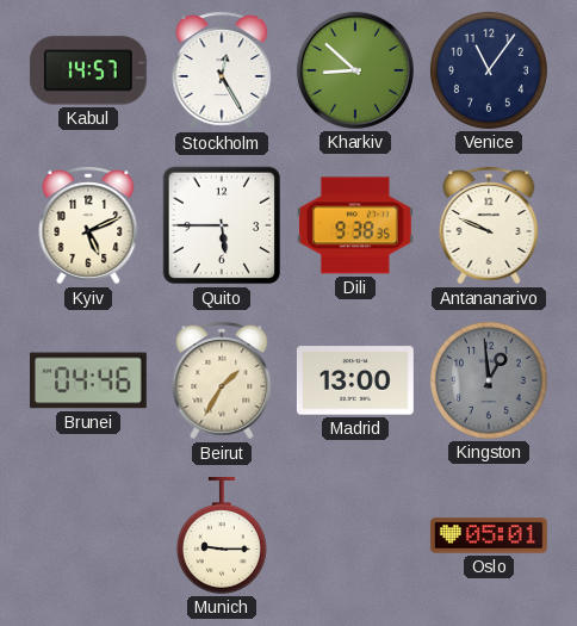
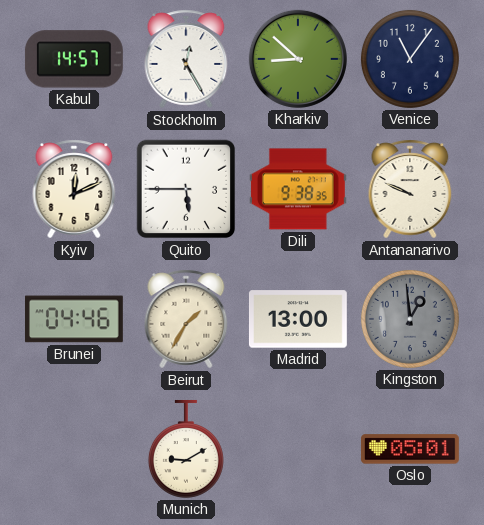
Kyiv: 5:11 -> 12:11
Munich: 9:15 -> 9:10
